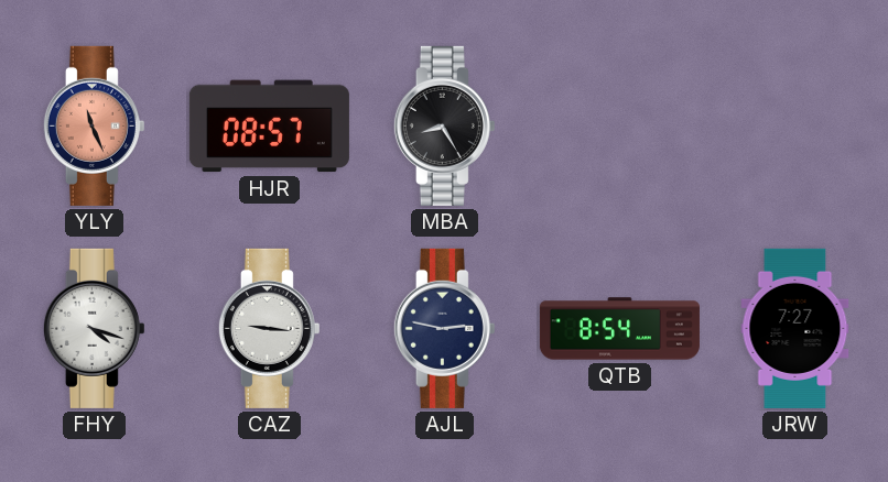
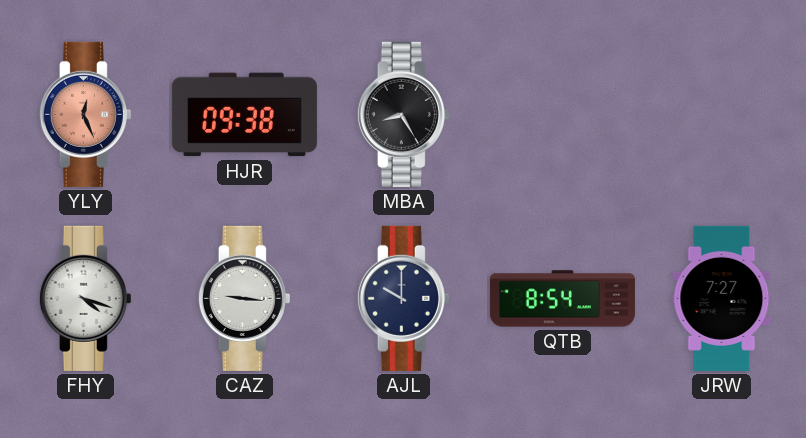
YLY: 11:26 -> 12:26
HJR: 08:57 -> 09:38
AJL: 2:47 -> 10:00
